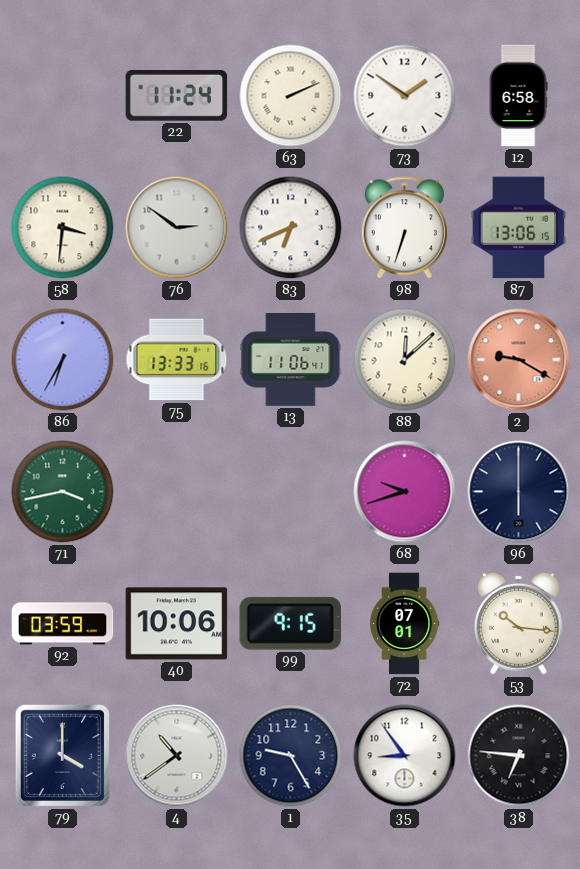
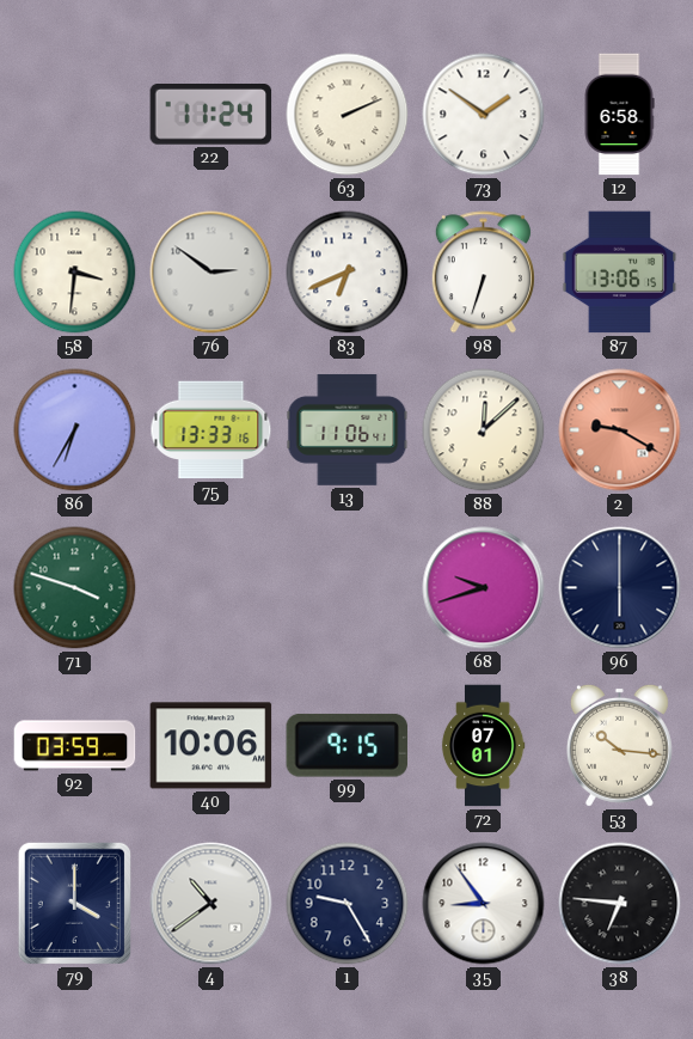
71: 3:43 -> 3:48
